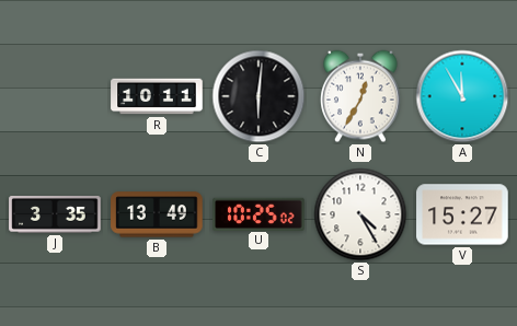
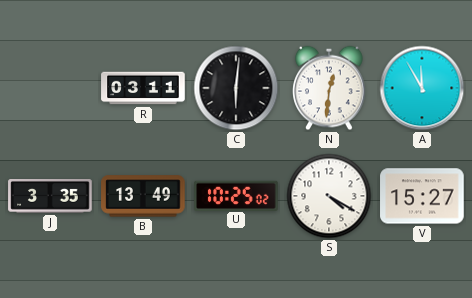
R: 10:11 -> 03:11
N: 12:35 -> 12:31
S: 4:25 -> 4:20
